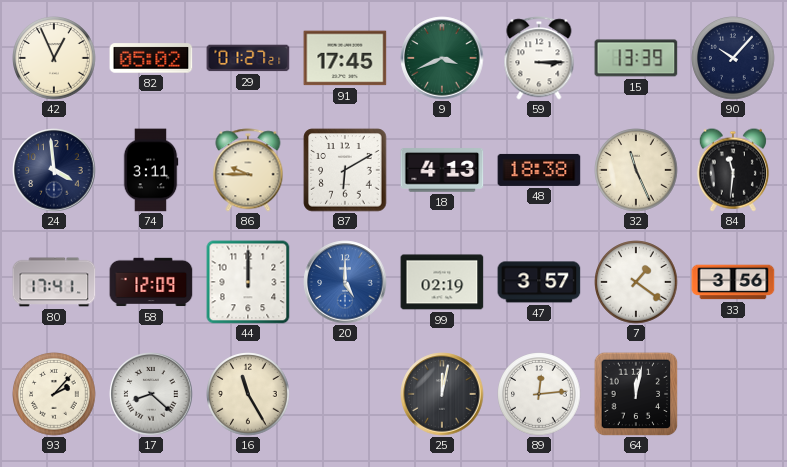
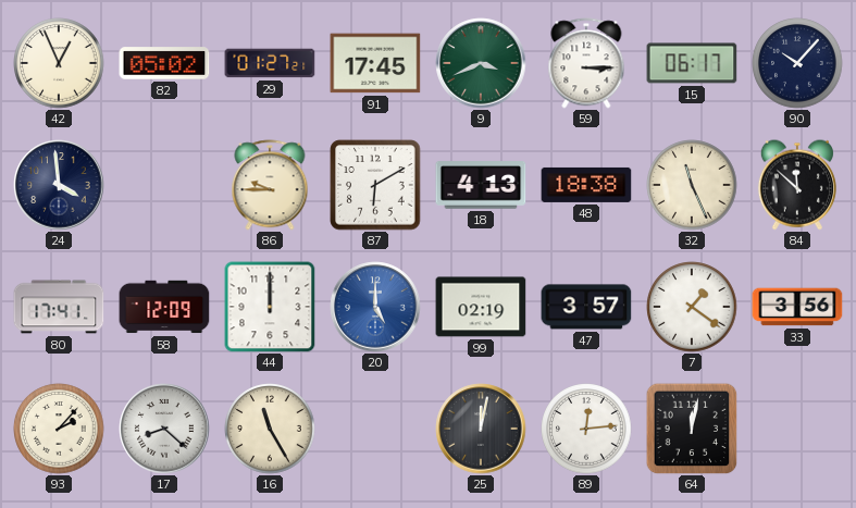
15: 13:39 -> 06:17
74: 3:11 -> none
84: 11:31 -> 11:52
